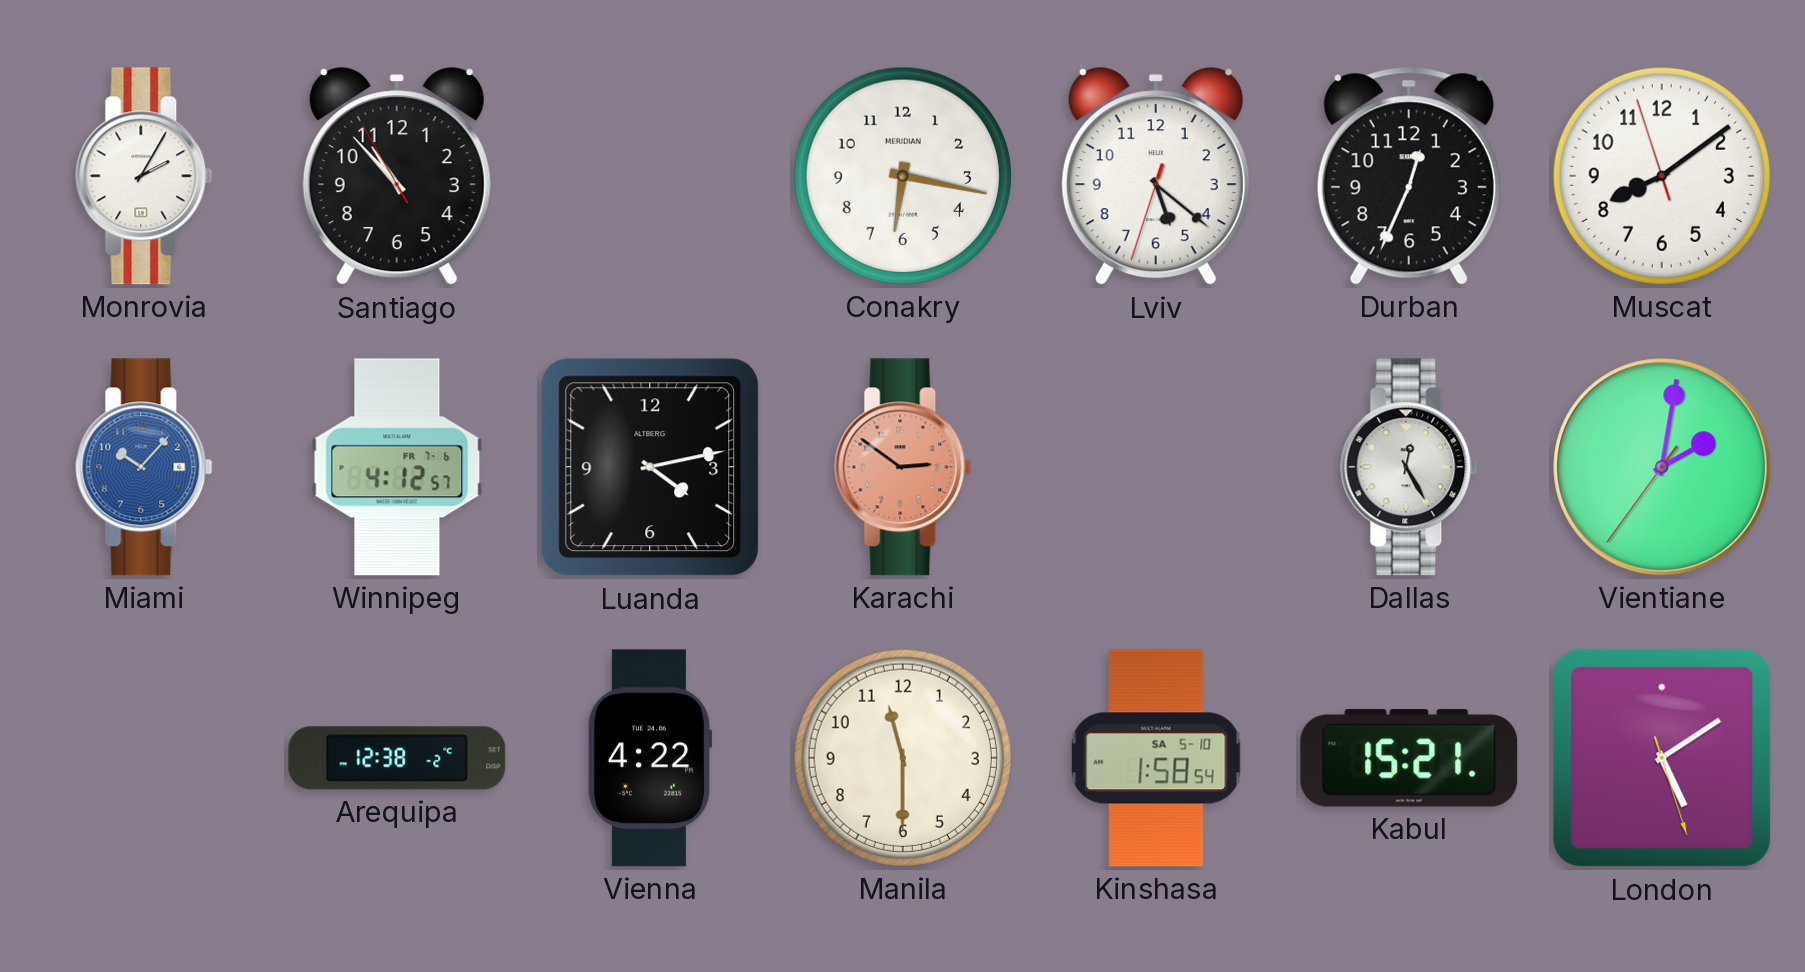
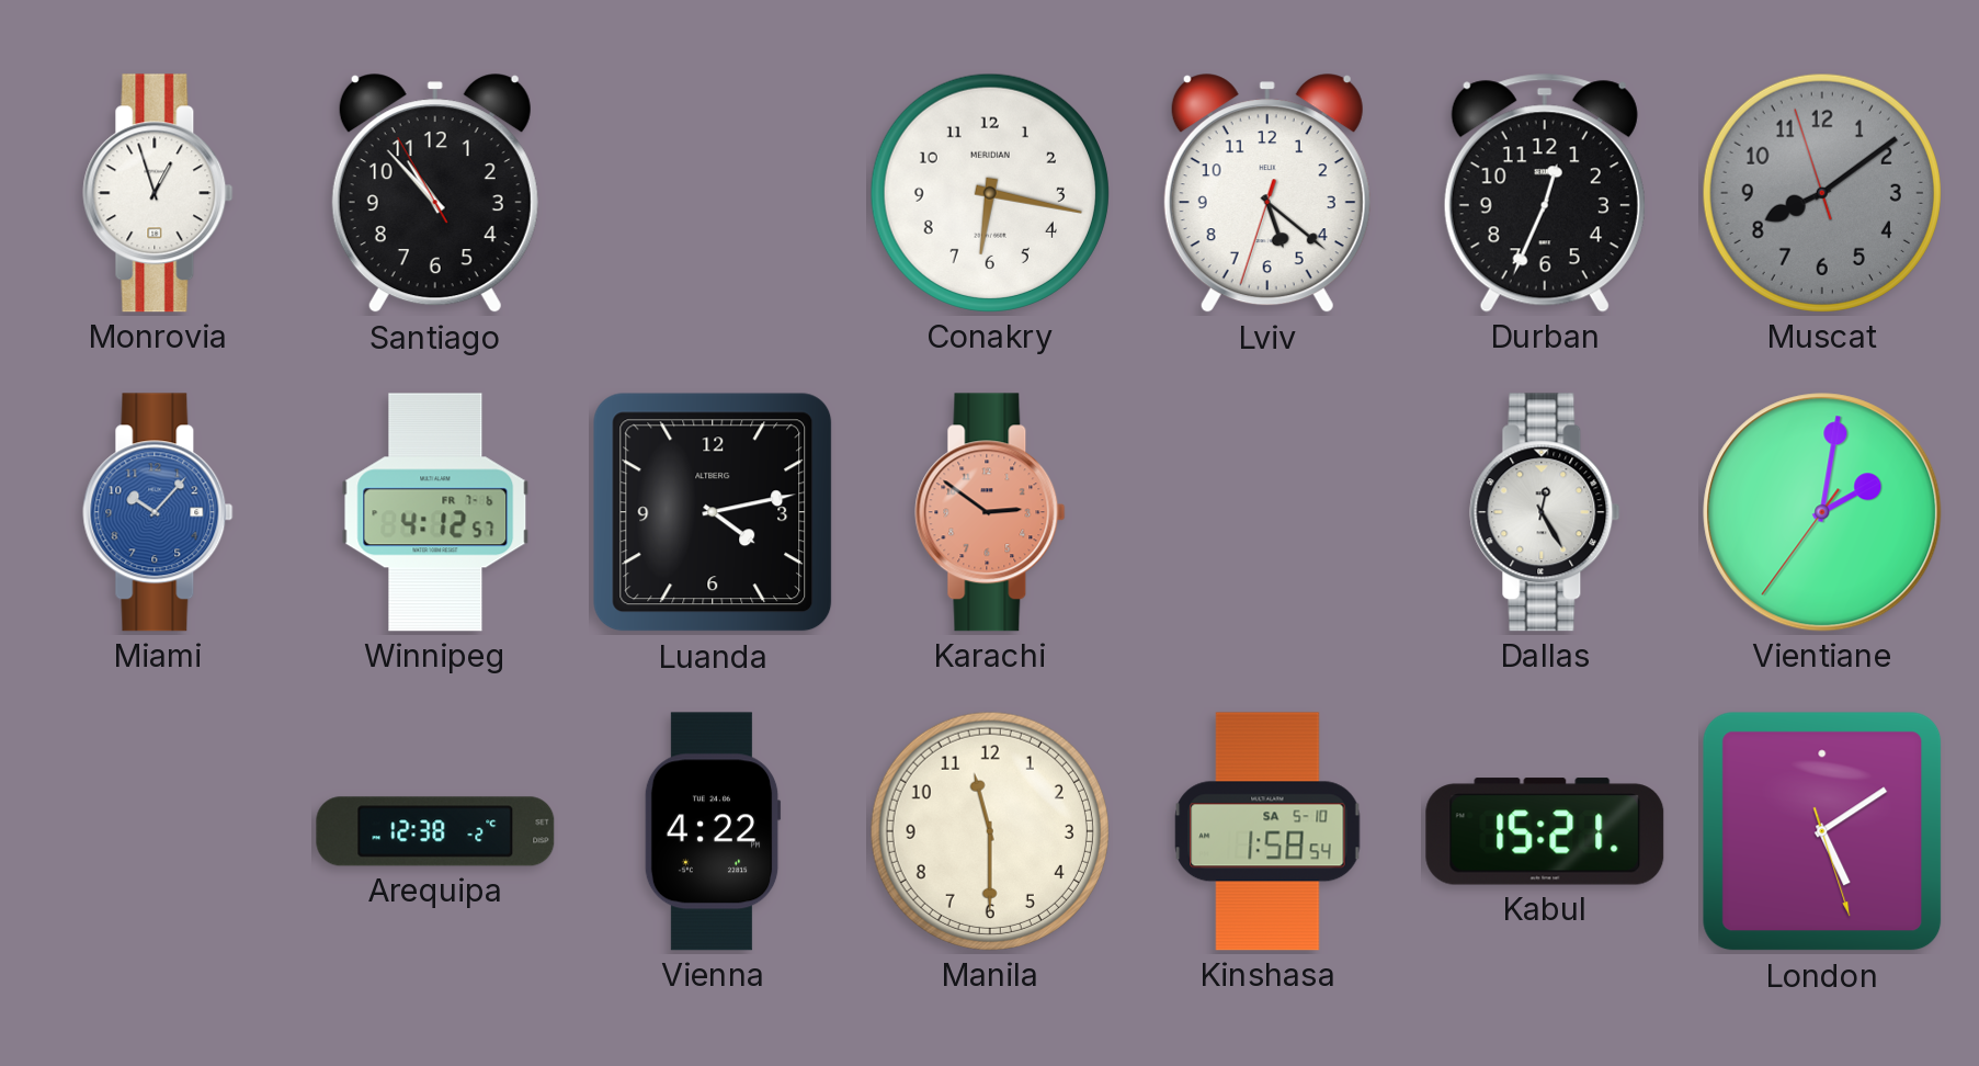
Monrovia: 2:05 -> 12:57
Muscat dial: white -> grey
